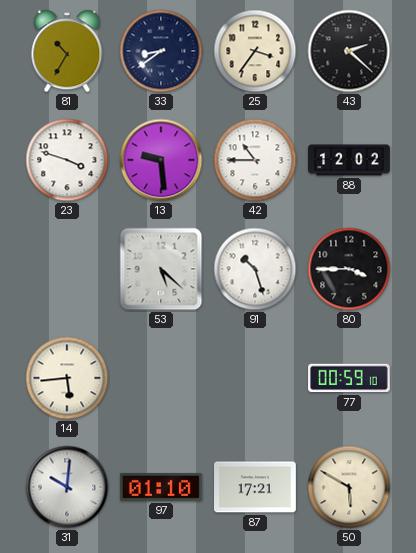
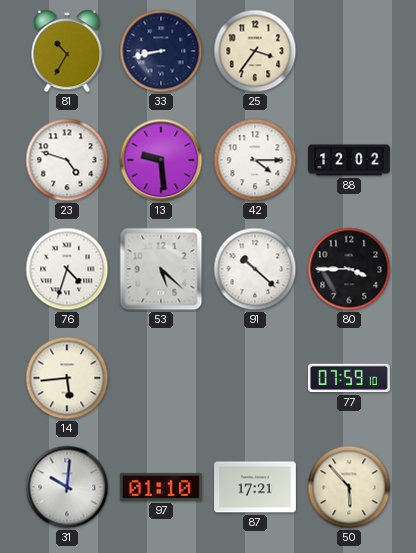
33: 8:39 -> 8:43
43: 2:22 -> none
23: 3:48 -> 4:48
42: 10:45 -> 4:15
76: none -> 4:33
91: 10:27 -> 10:22
77: 00:59 -> 07:59
50: 5:50 -> 5:53
